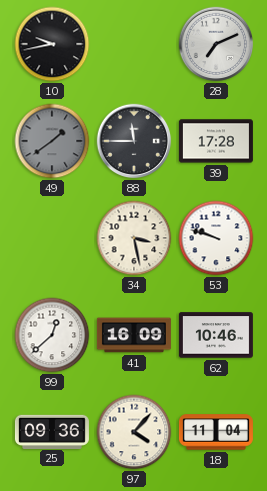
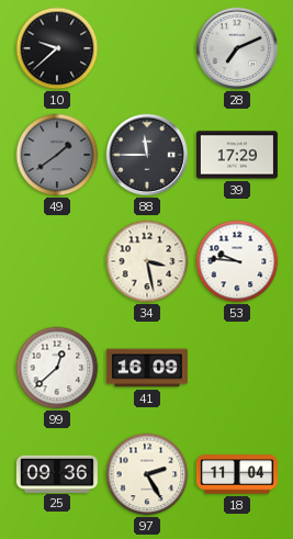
10: 9:43 -> 9:38
39: 17:28 -> 17:29
53: 9:48 -> 9:46
62: 10:46 -> none
97: 4:07 -> 2:25
